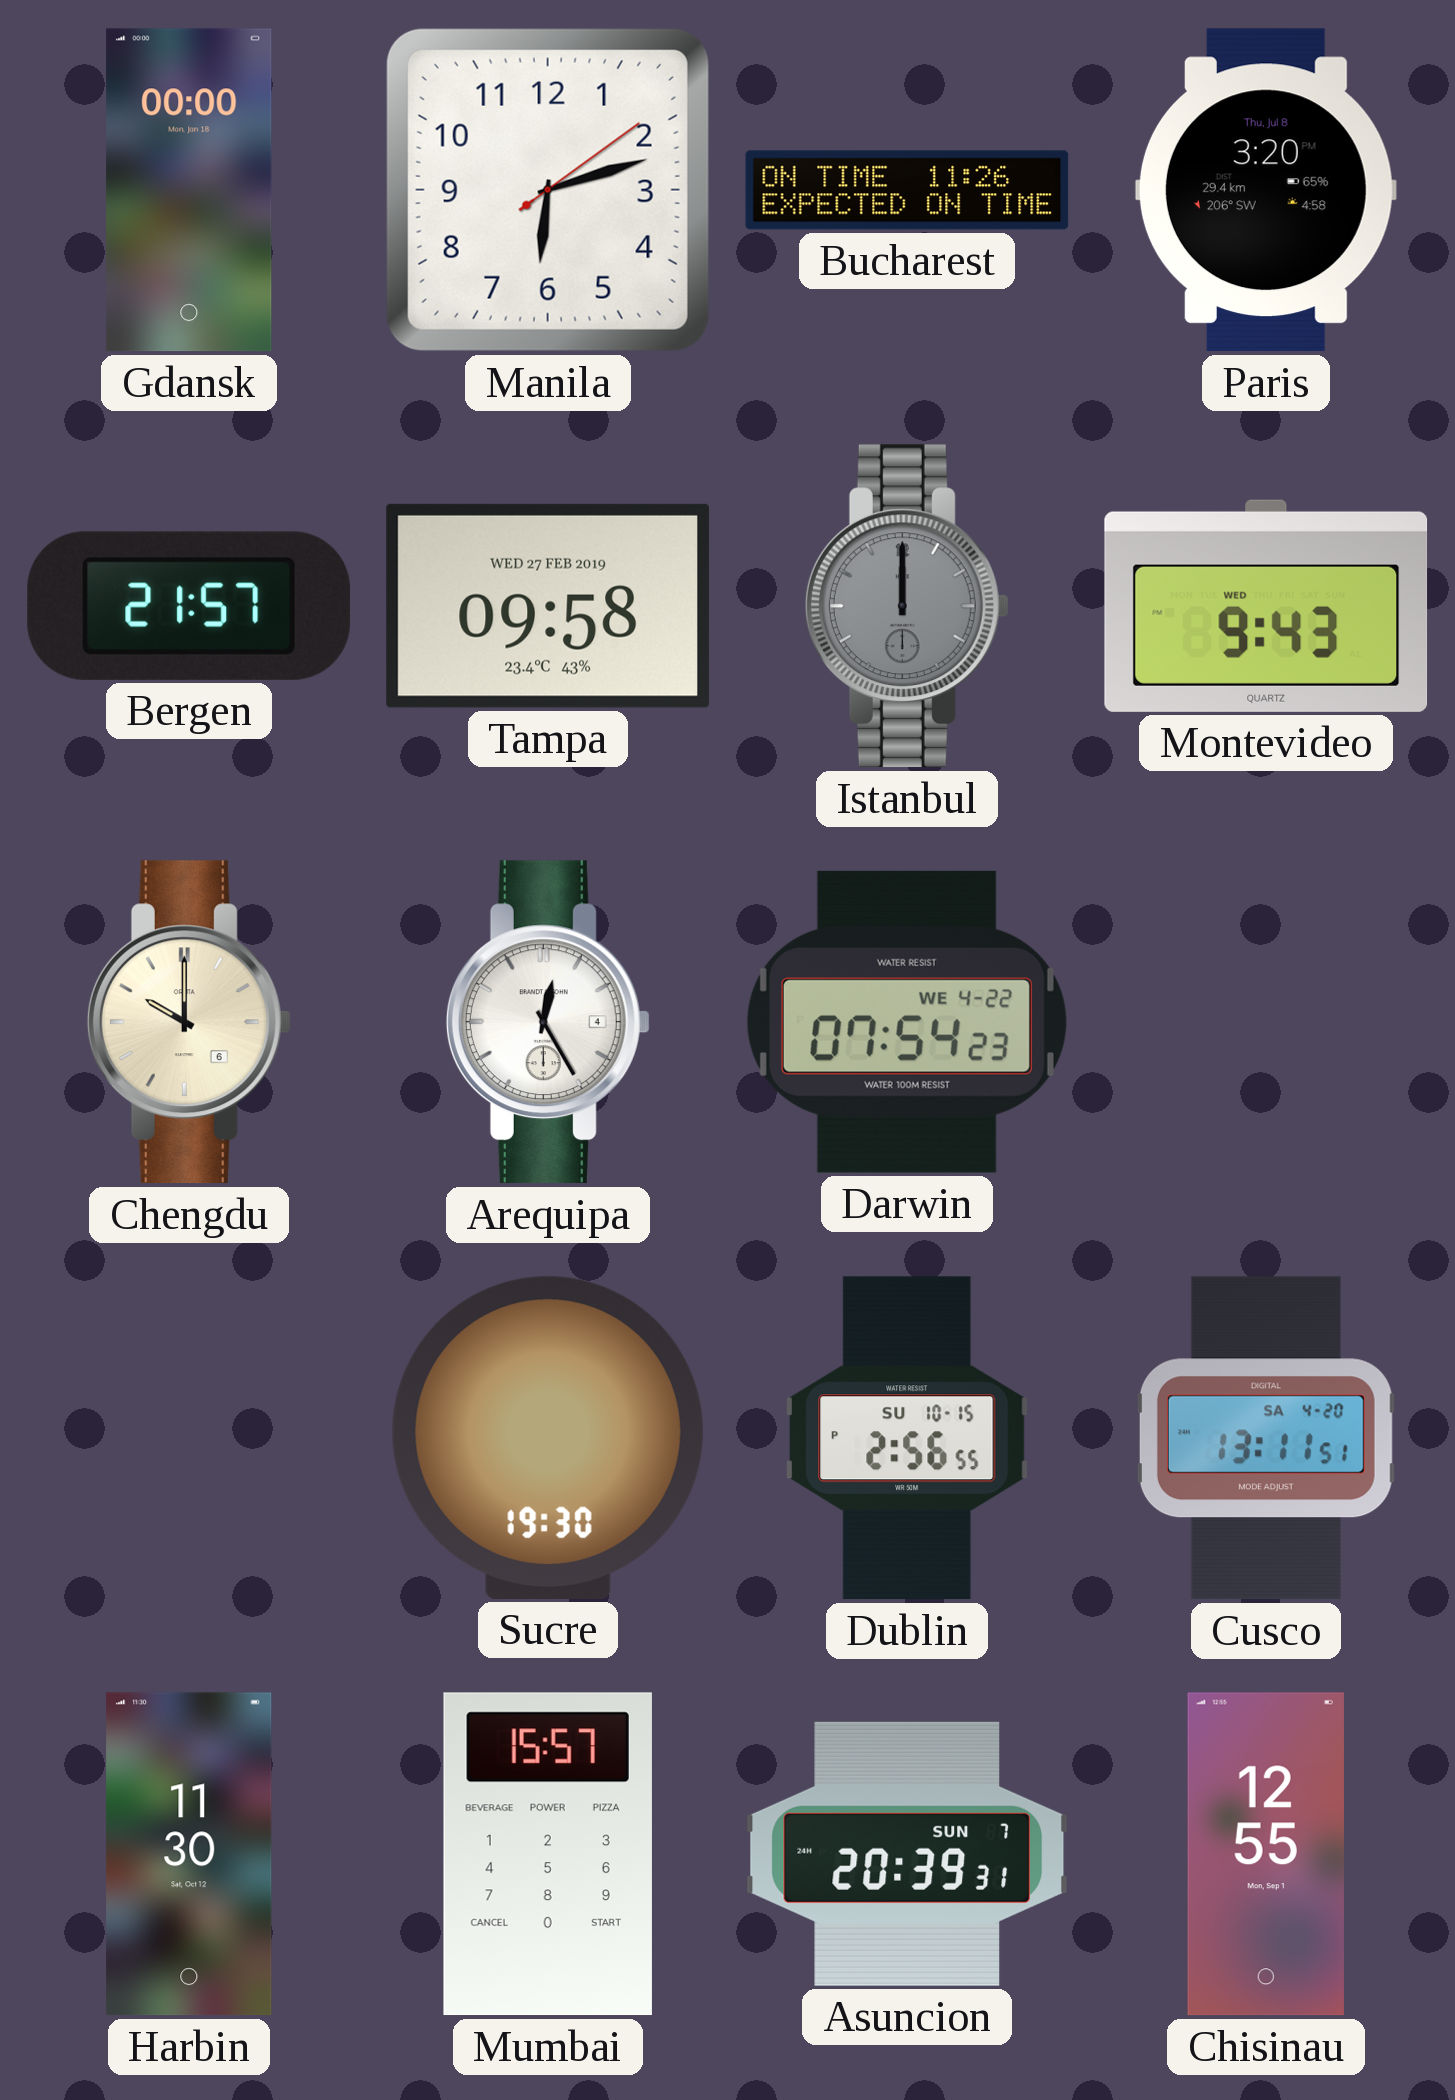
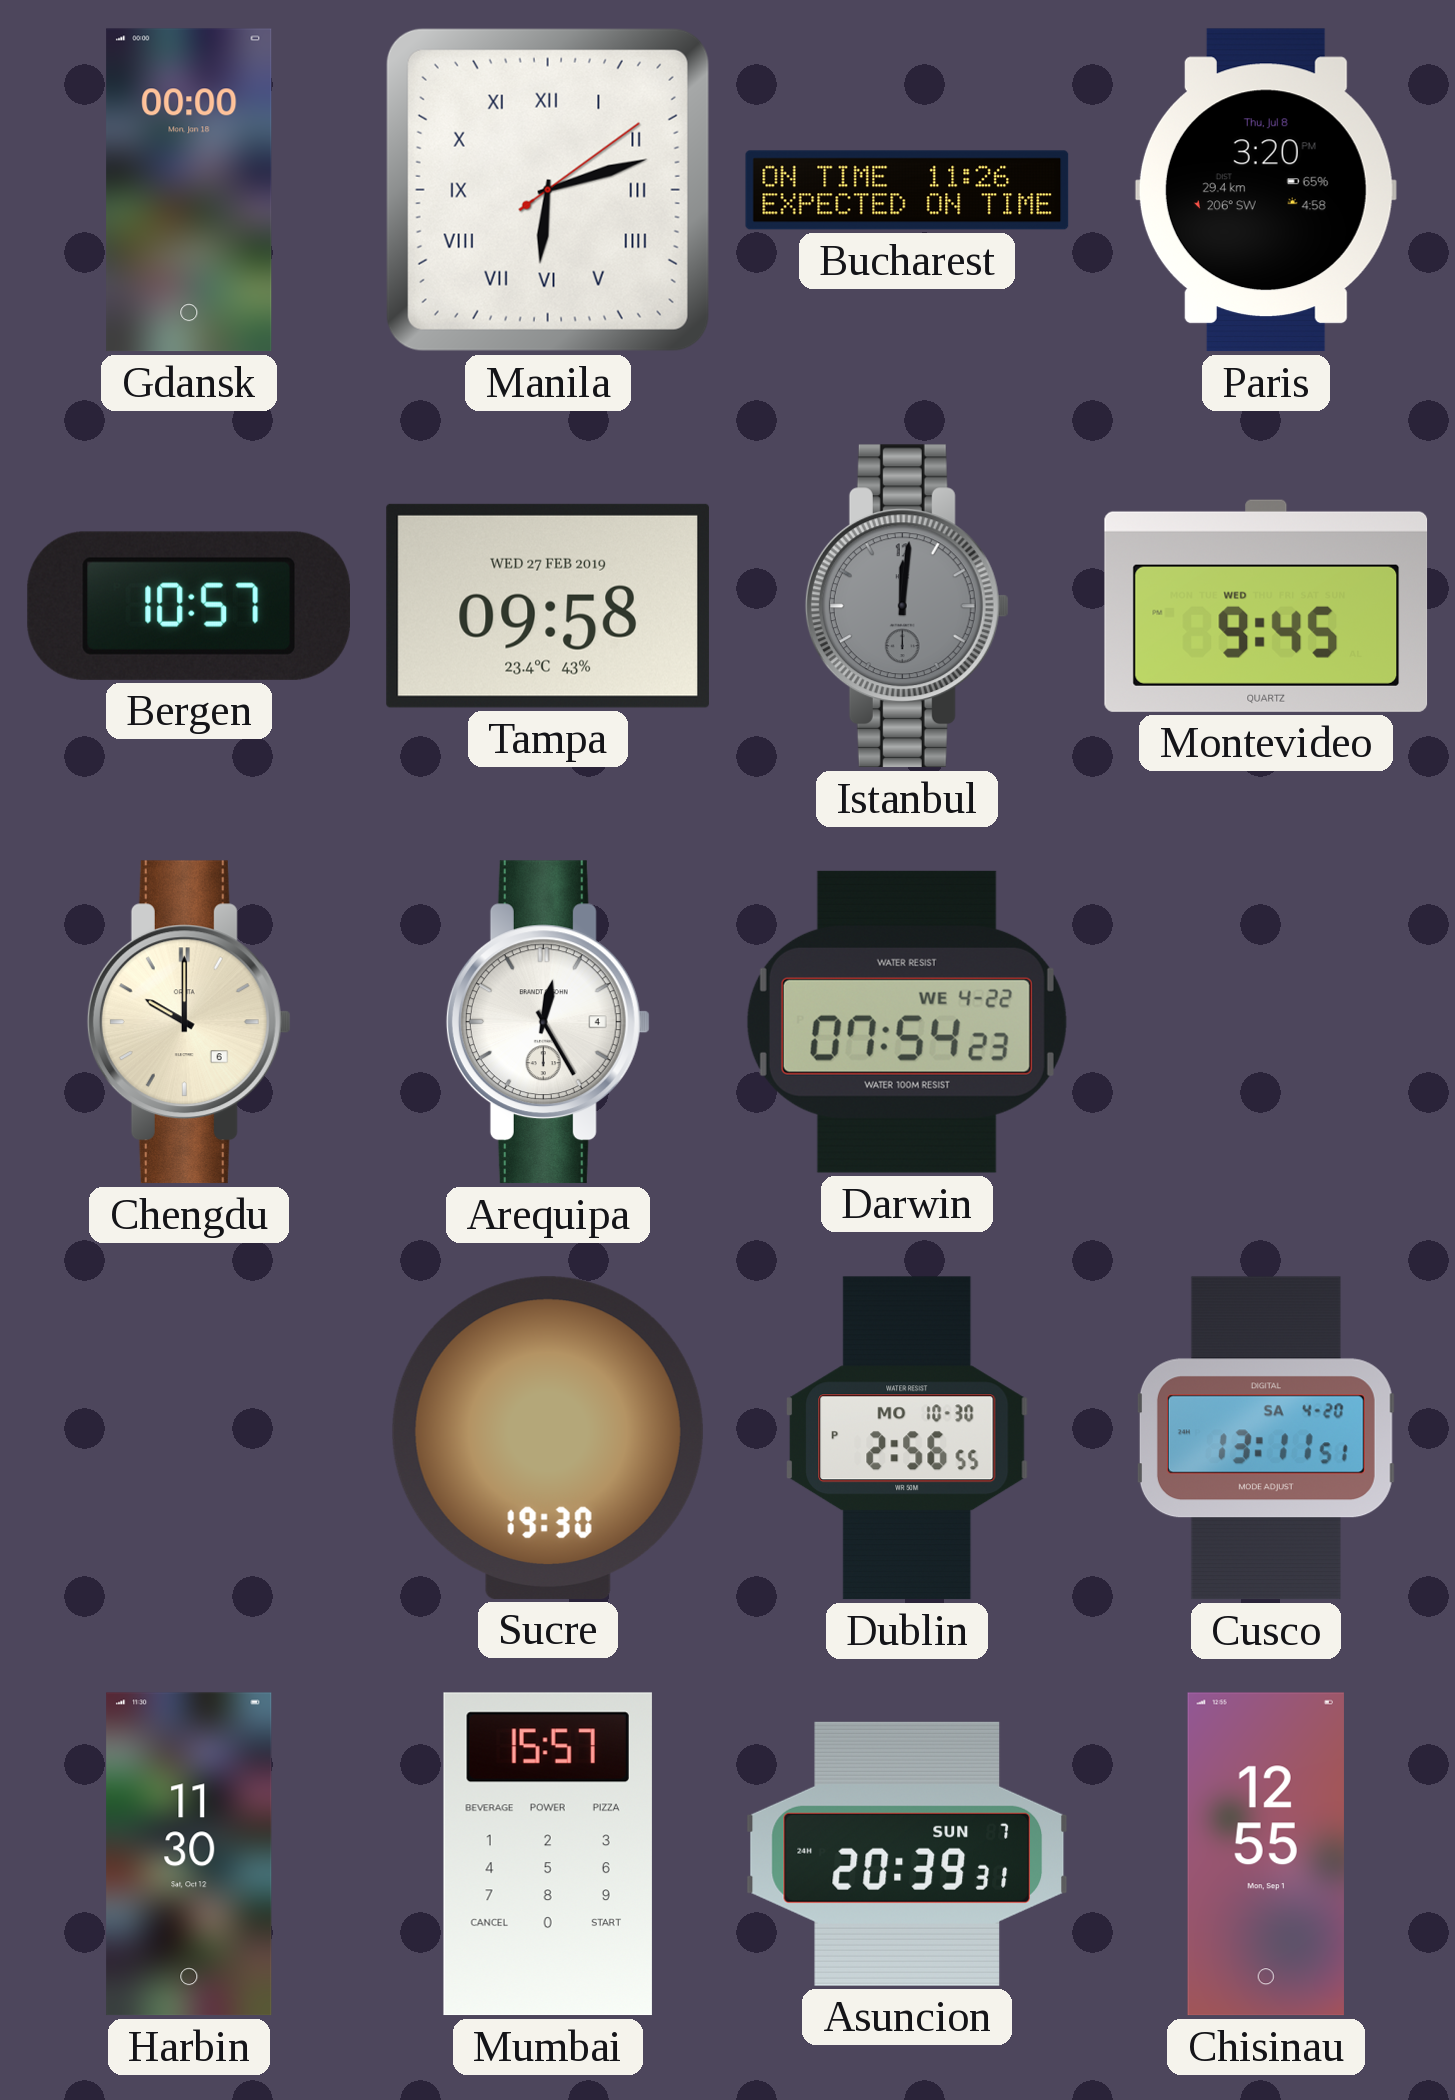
Manila numerals: Arabic -> Roman
Bergen: 21:57 -> 10:57
Istanbul: 12:00 -> 12:01
Montevideo: 9:43 -> 9:45
Dublin date: SU 10-15 -> MO 10-30
